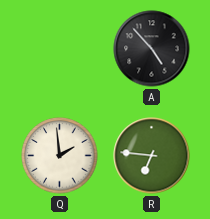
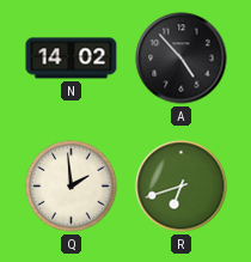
N: none -> 14:02
R: 6:46 -> 6:42
